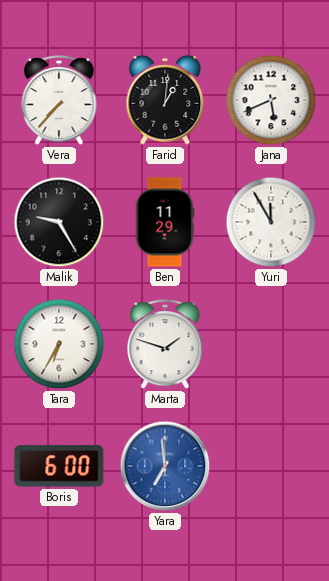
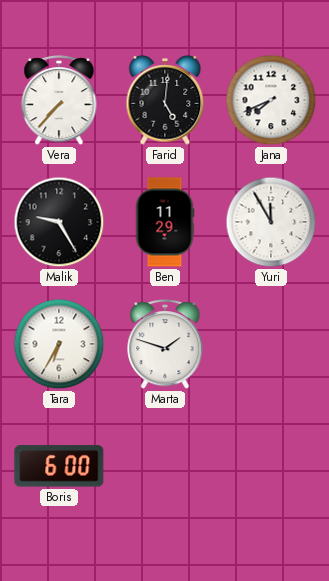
Farid: 1:01 -> 5:01
Jana: 5:41 -> 7:41
Yara: 6:59 -> none
